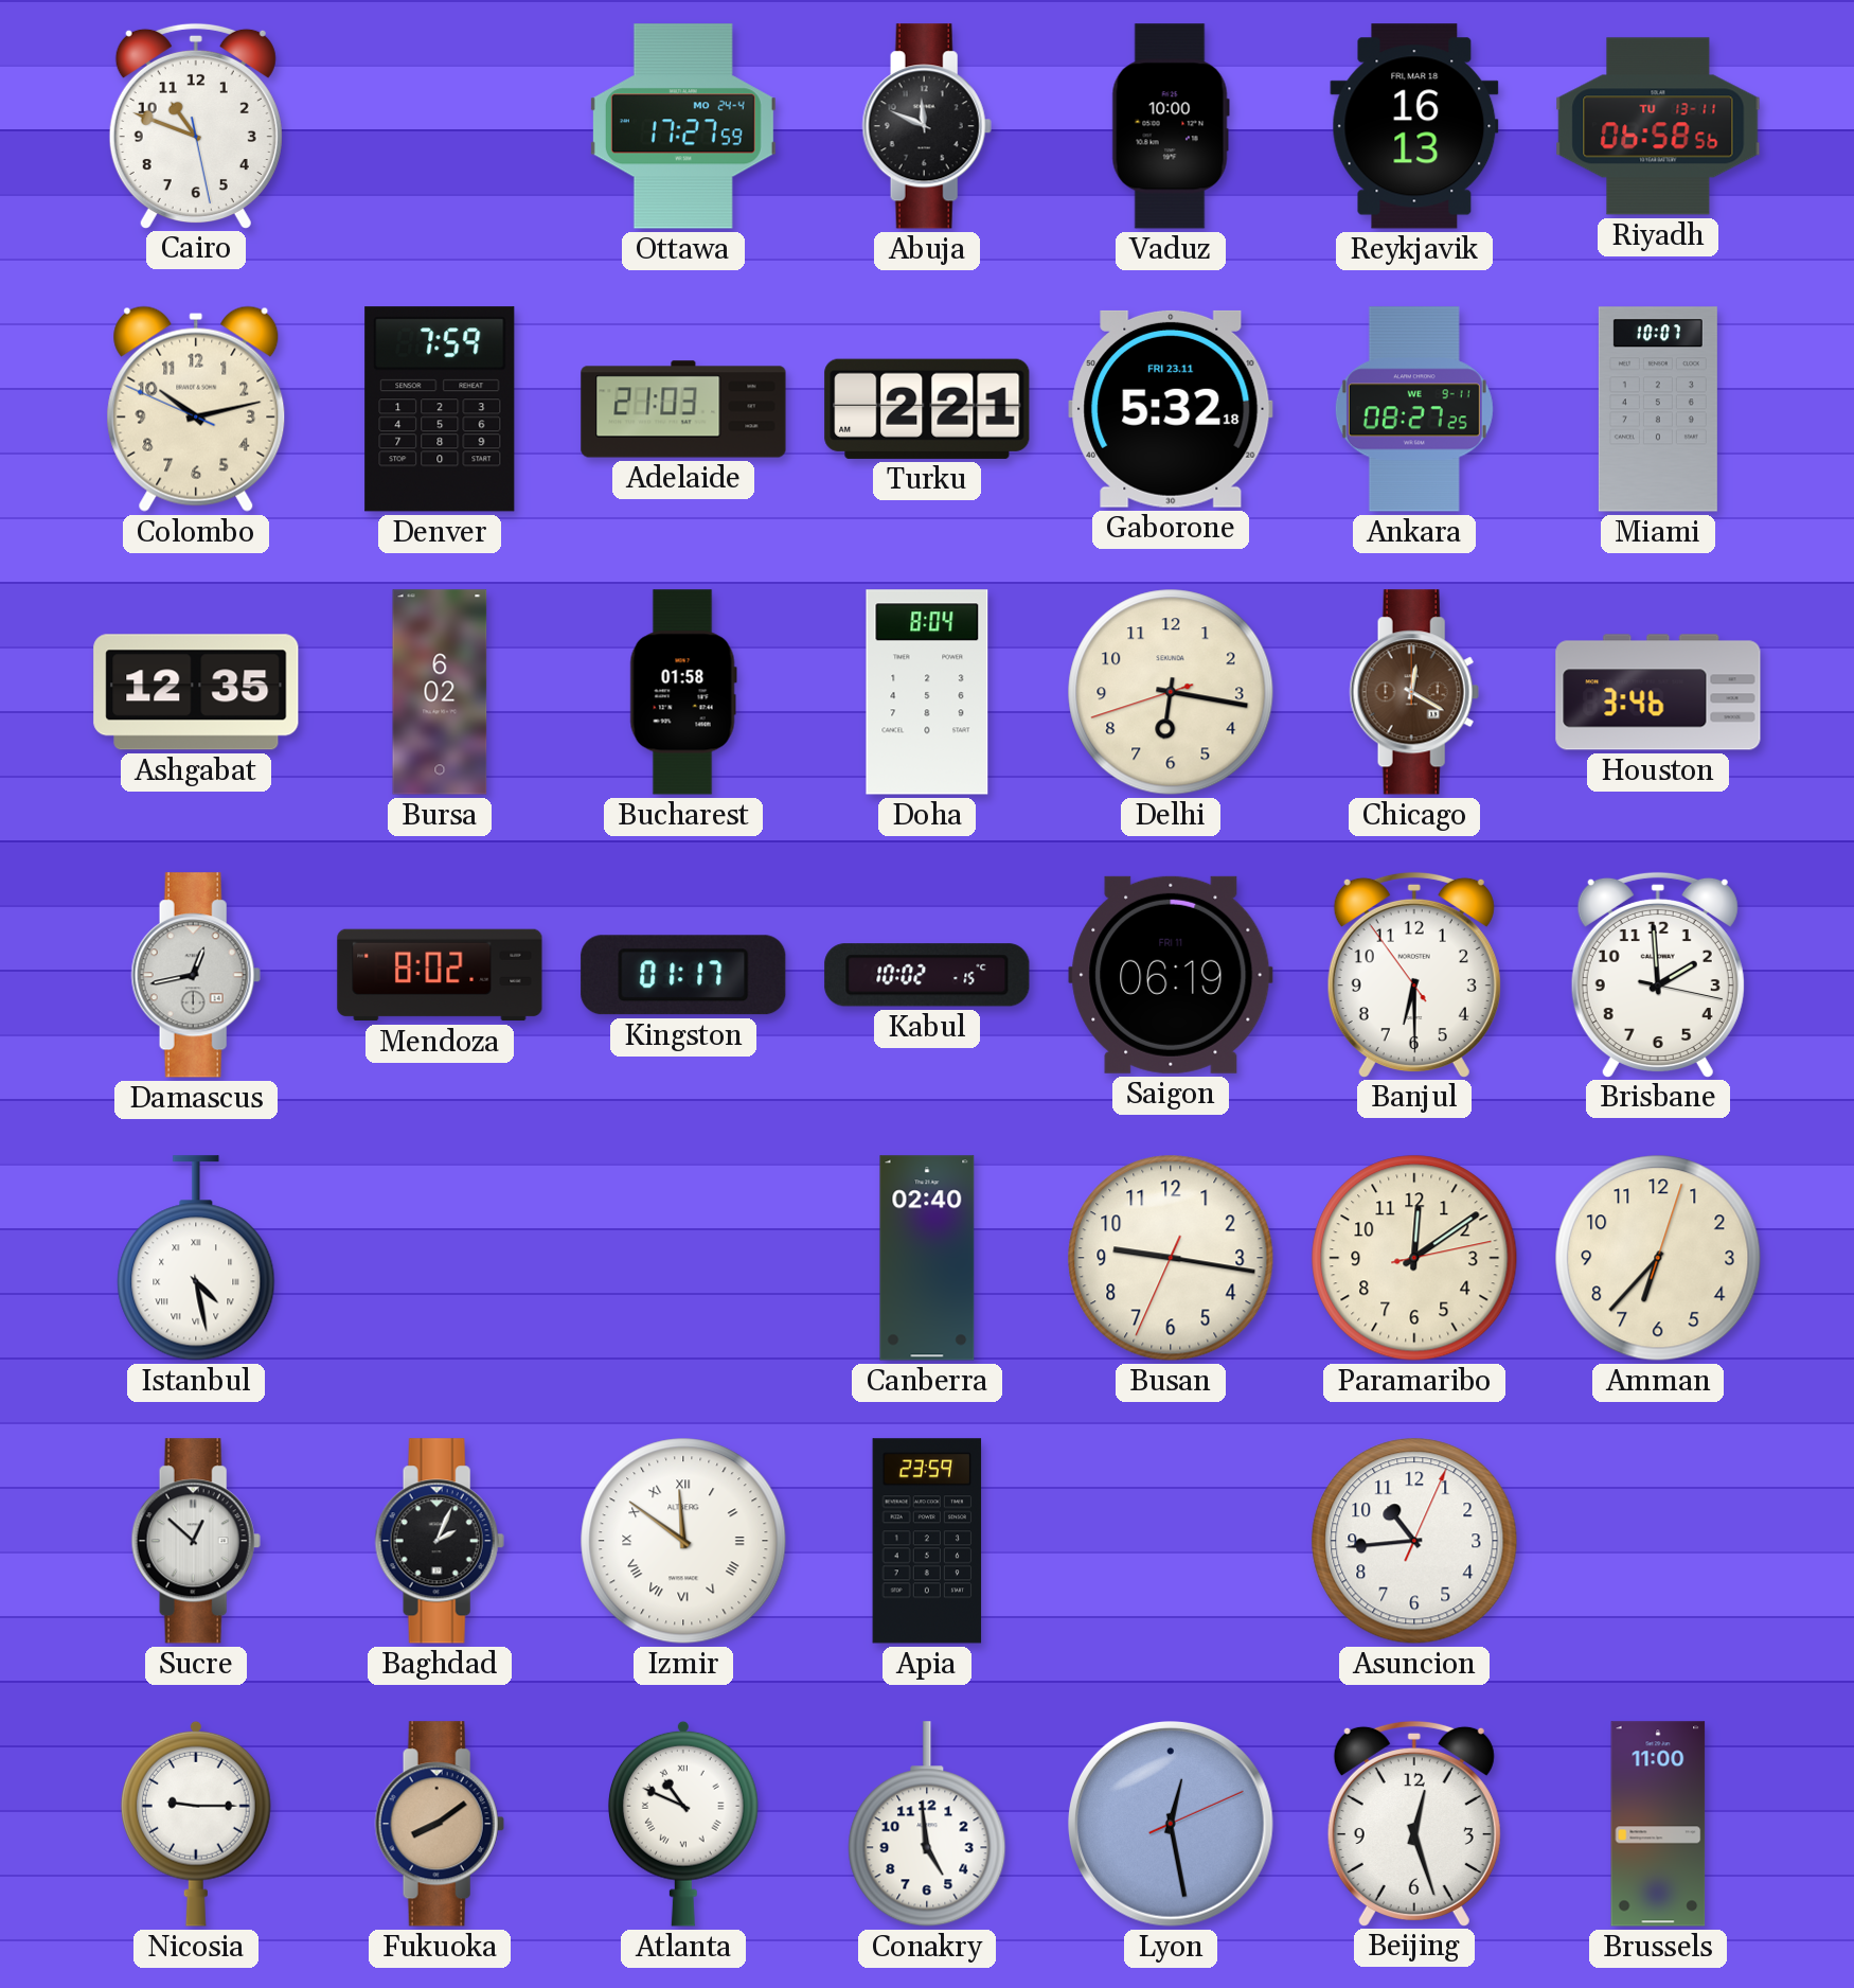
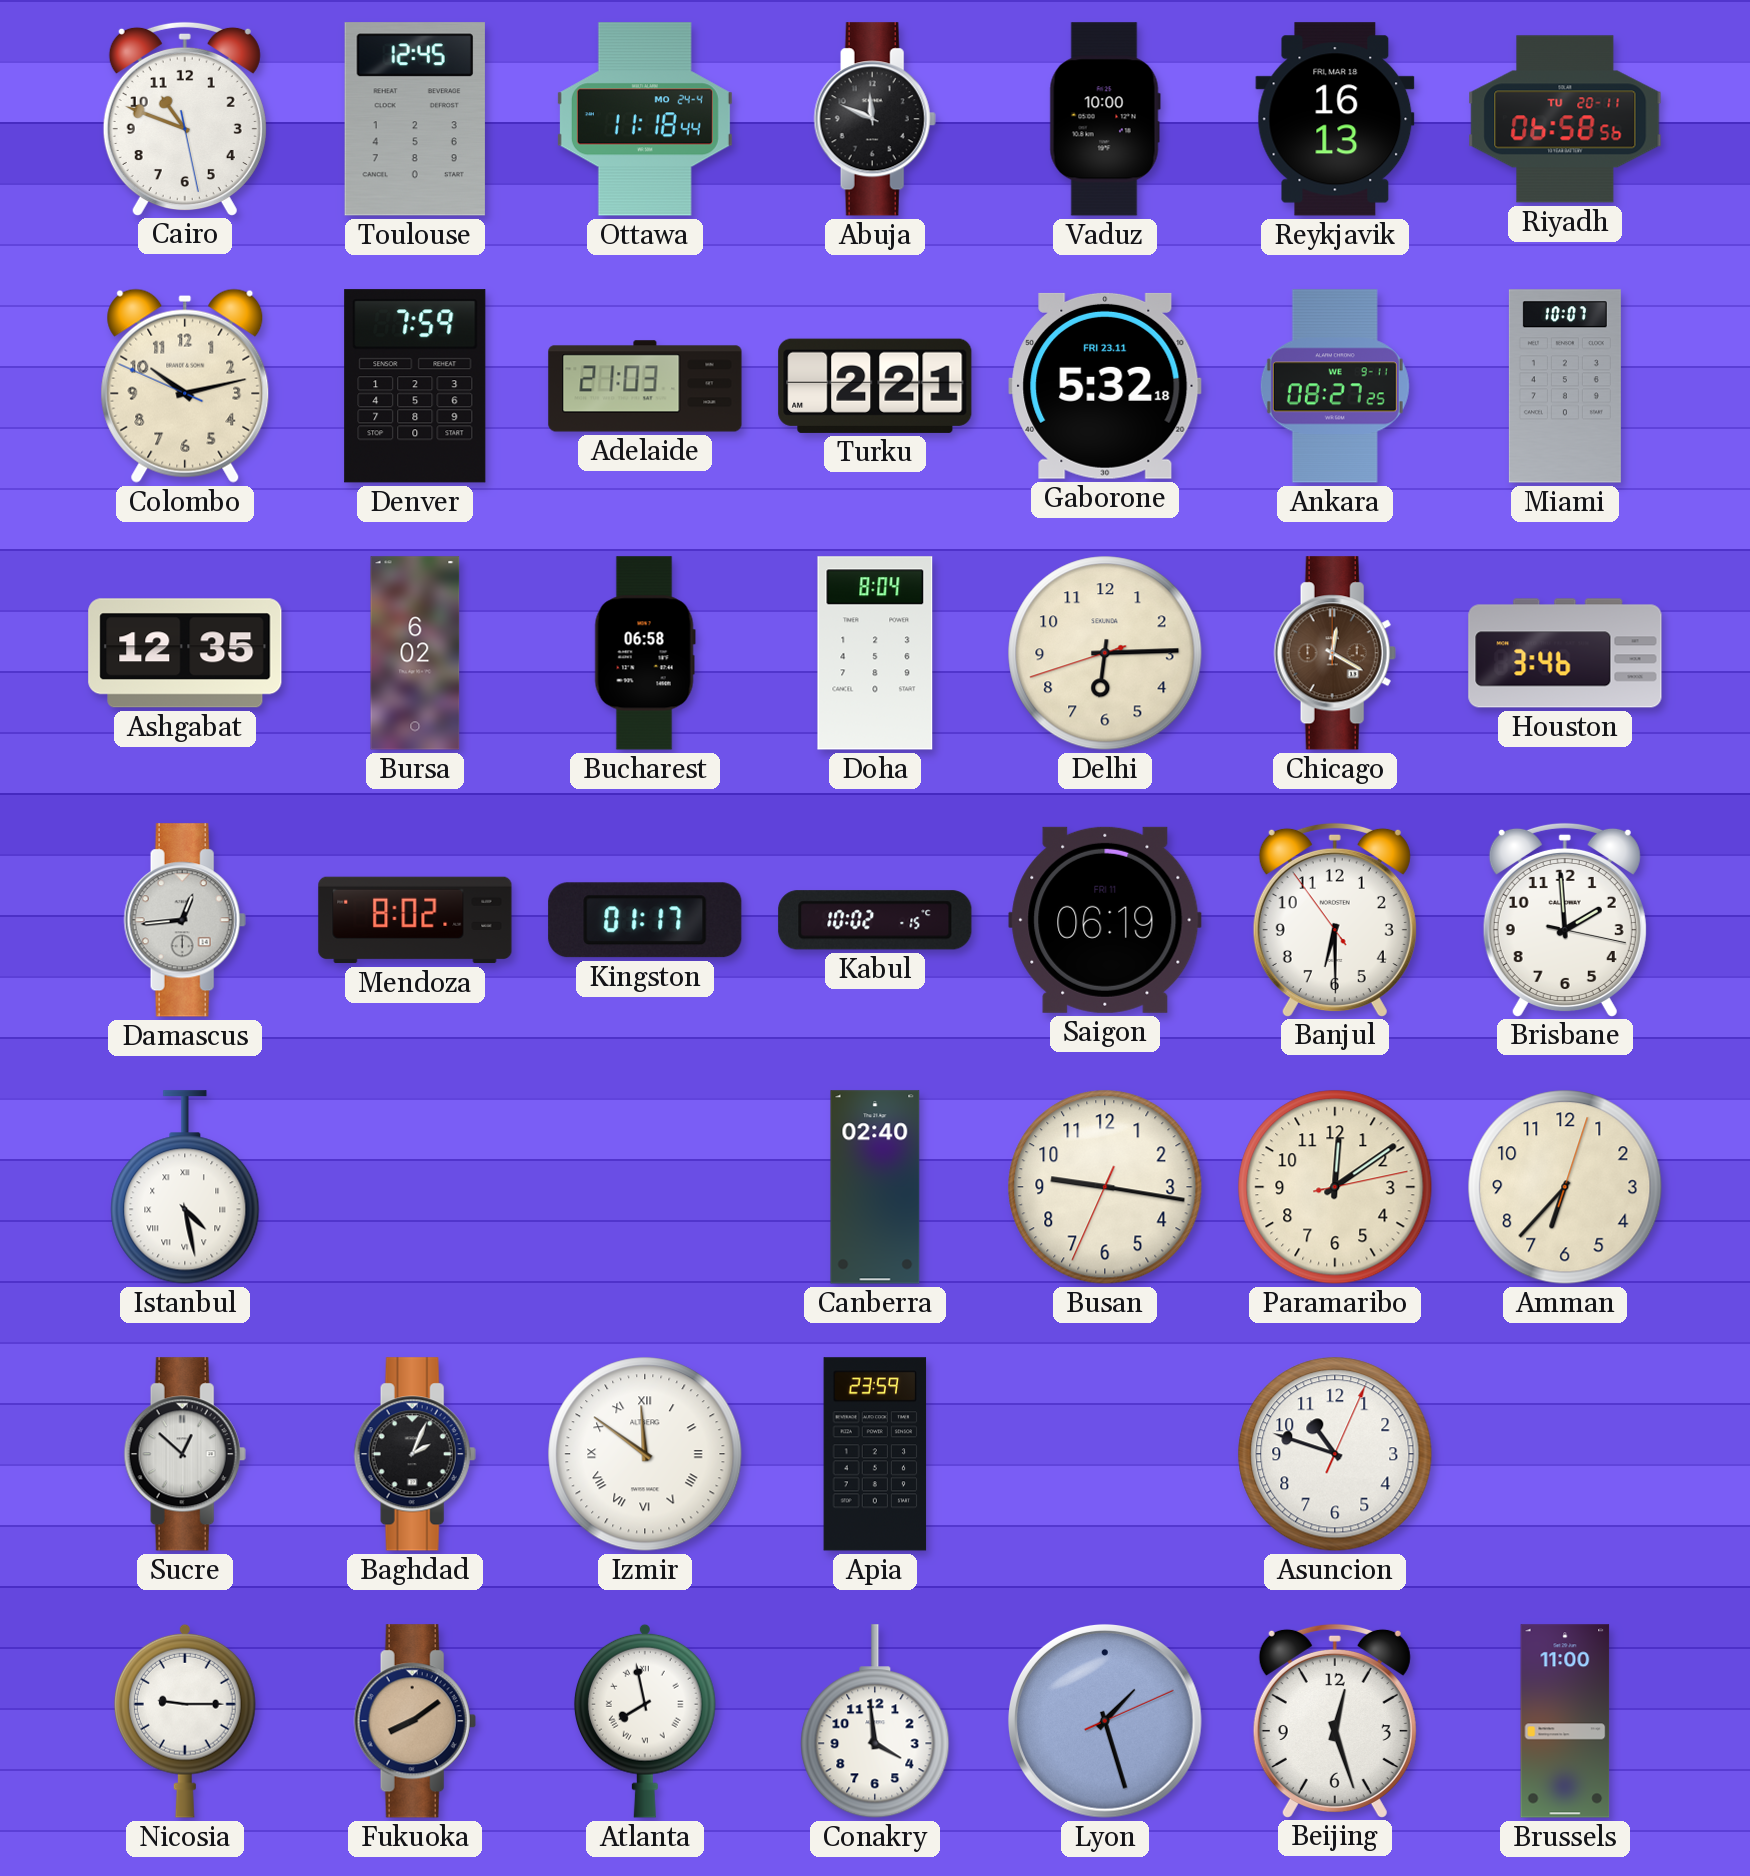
Toulouse: none -> 12:45
Ottawa: 17:27 -> 11:18
Riyadh date: TU 13-11 -> TU 20-11
Bucharest: 01:58 -> 06:58
Delhi: 6:16 -> 6:14
Damascus: 12:43 -> 12:44
Asuncion: 10:44 -> 10:48
Atlanta: 10:49 -> 7:58
Conakry: 4:59 -> 3:59
Lyon: 12:28 -> 1:27
